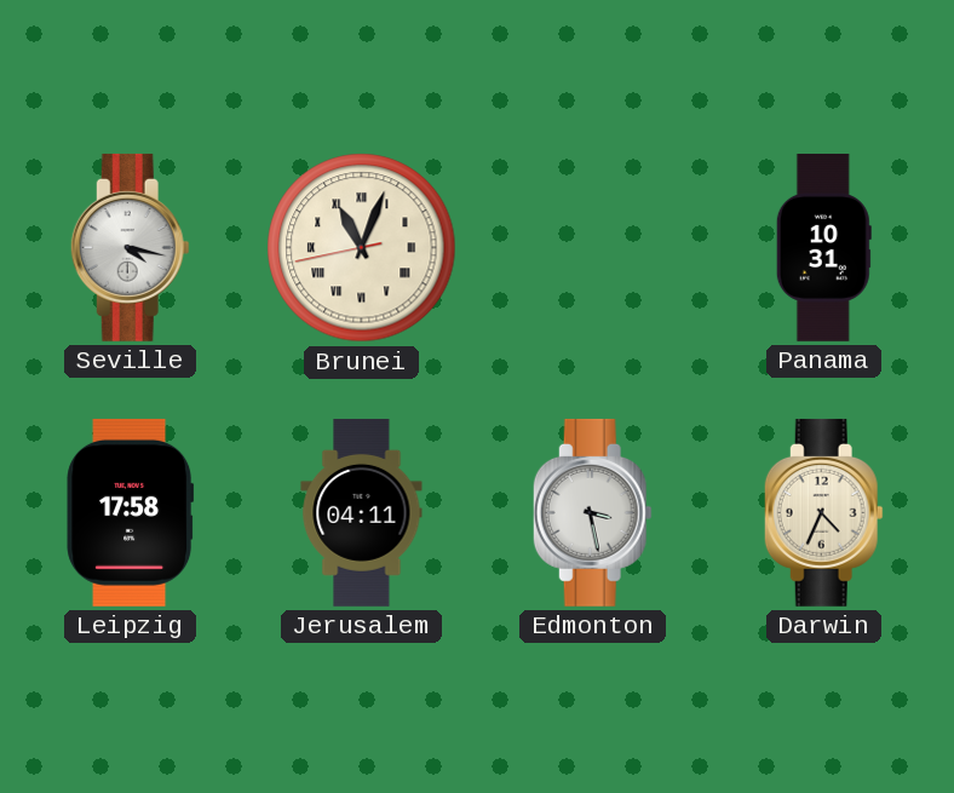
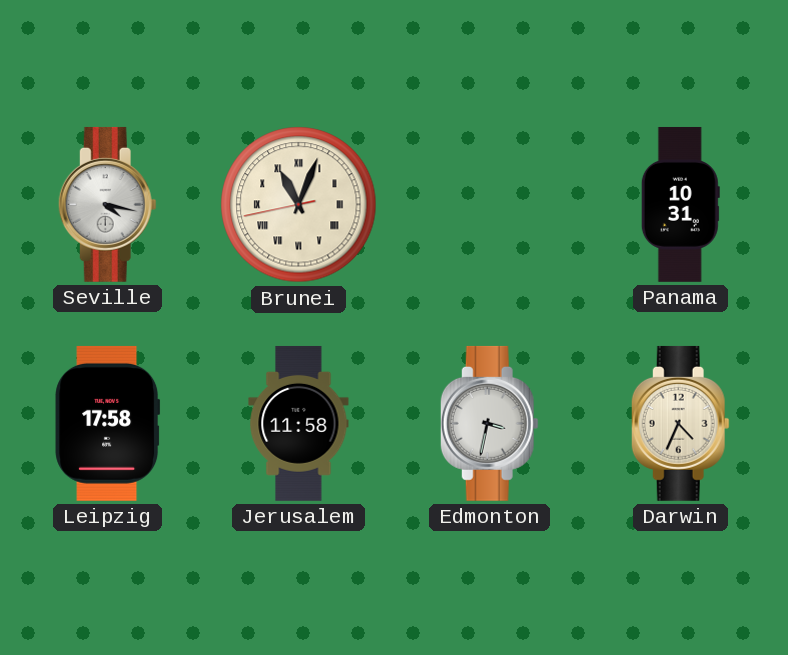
Jerusalem: 04:11 -> 11:58
Edmonton: 3:28 -> 3:32
